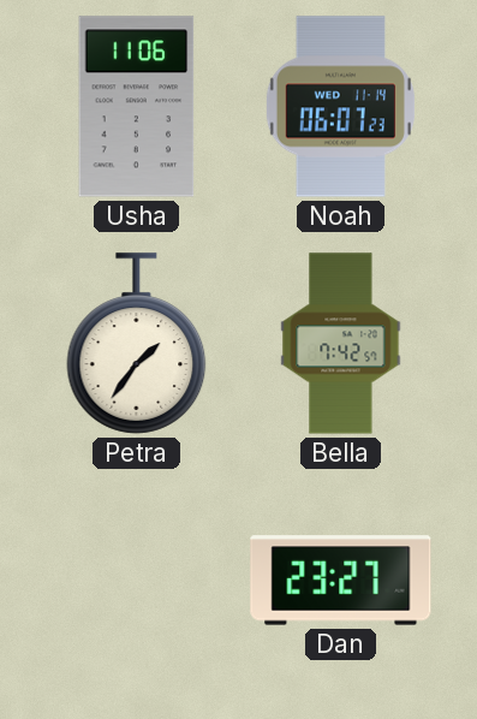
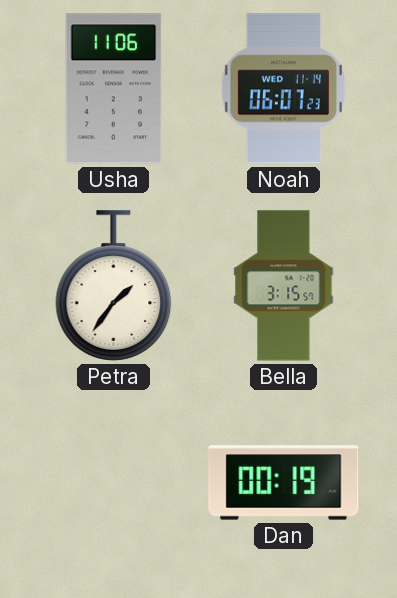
Bella: 7:42 -> 3:15
Dan: 23:27 -> 00:19
